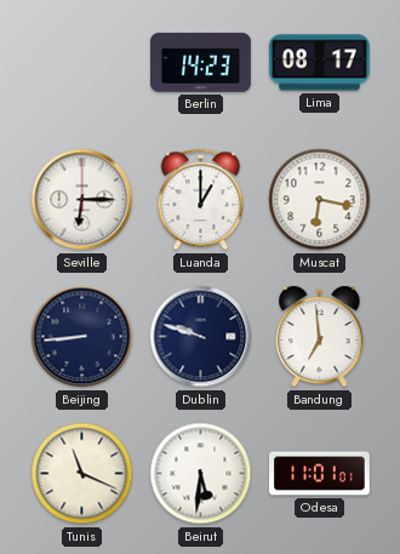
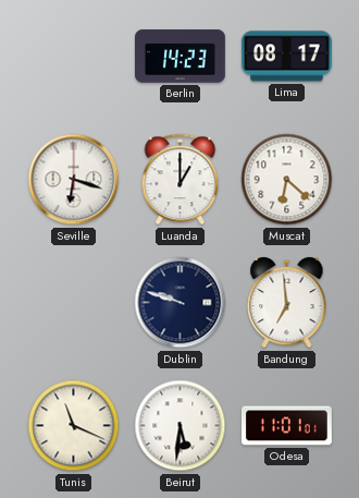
Seville: 6:15 -> 6:18
Muscat: 6:17 -> 6:22
Beijing: 8:44 -> none
